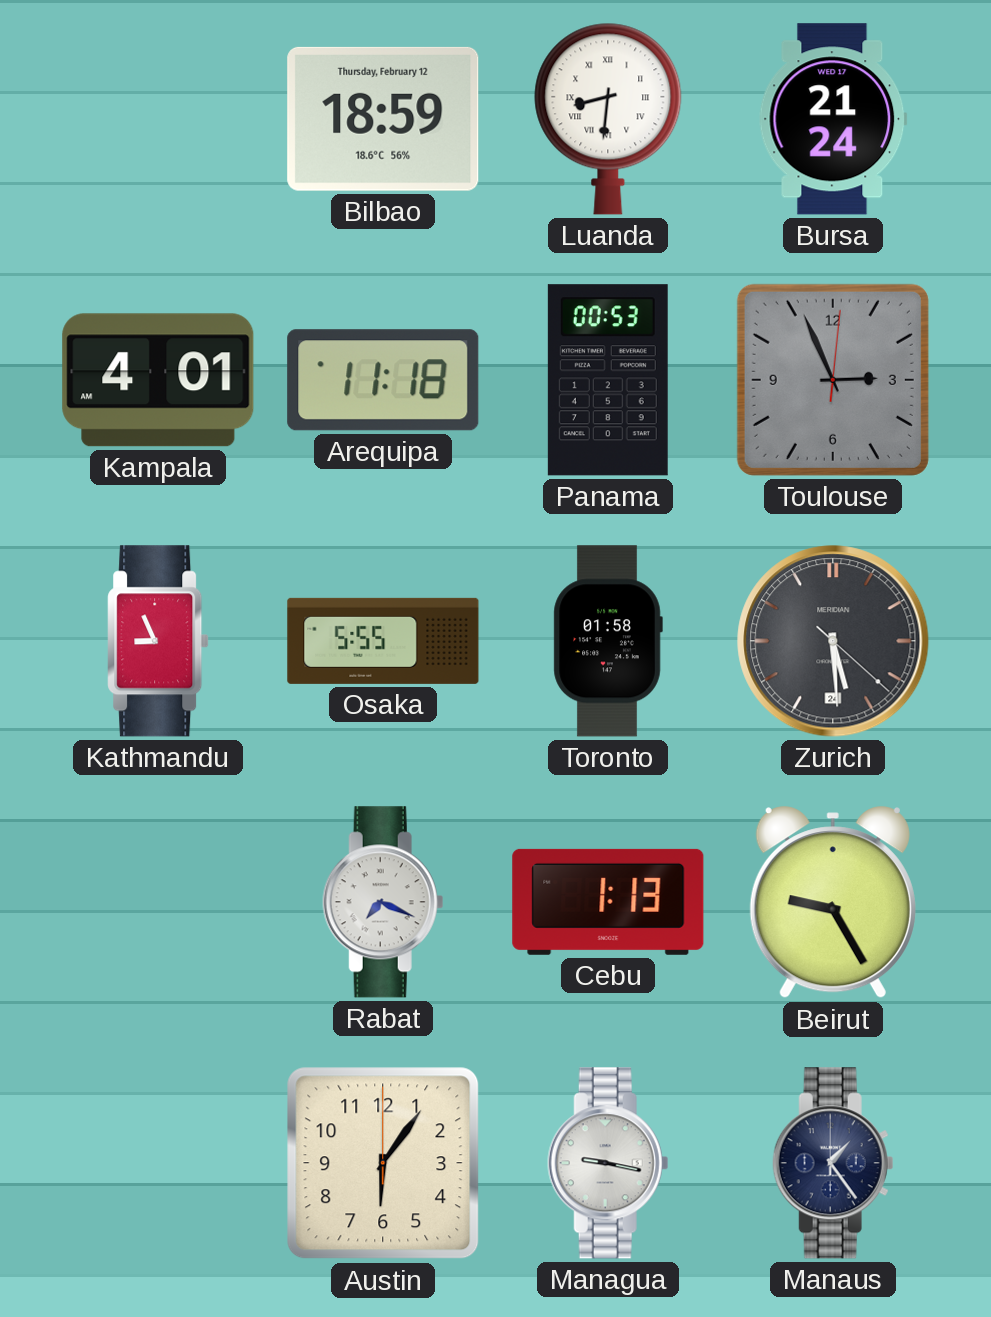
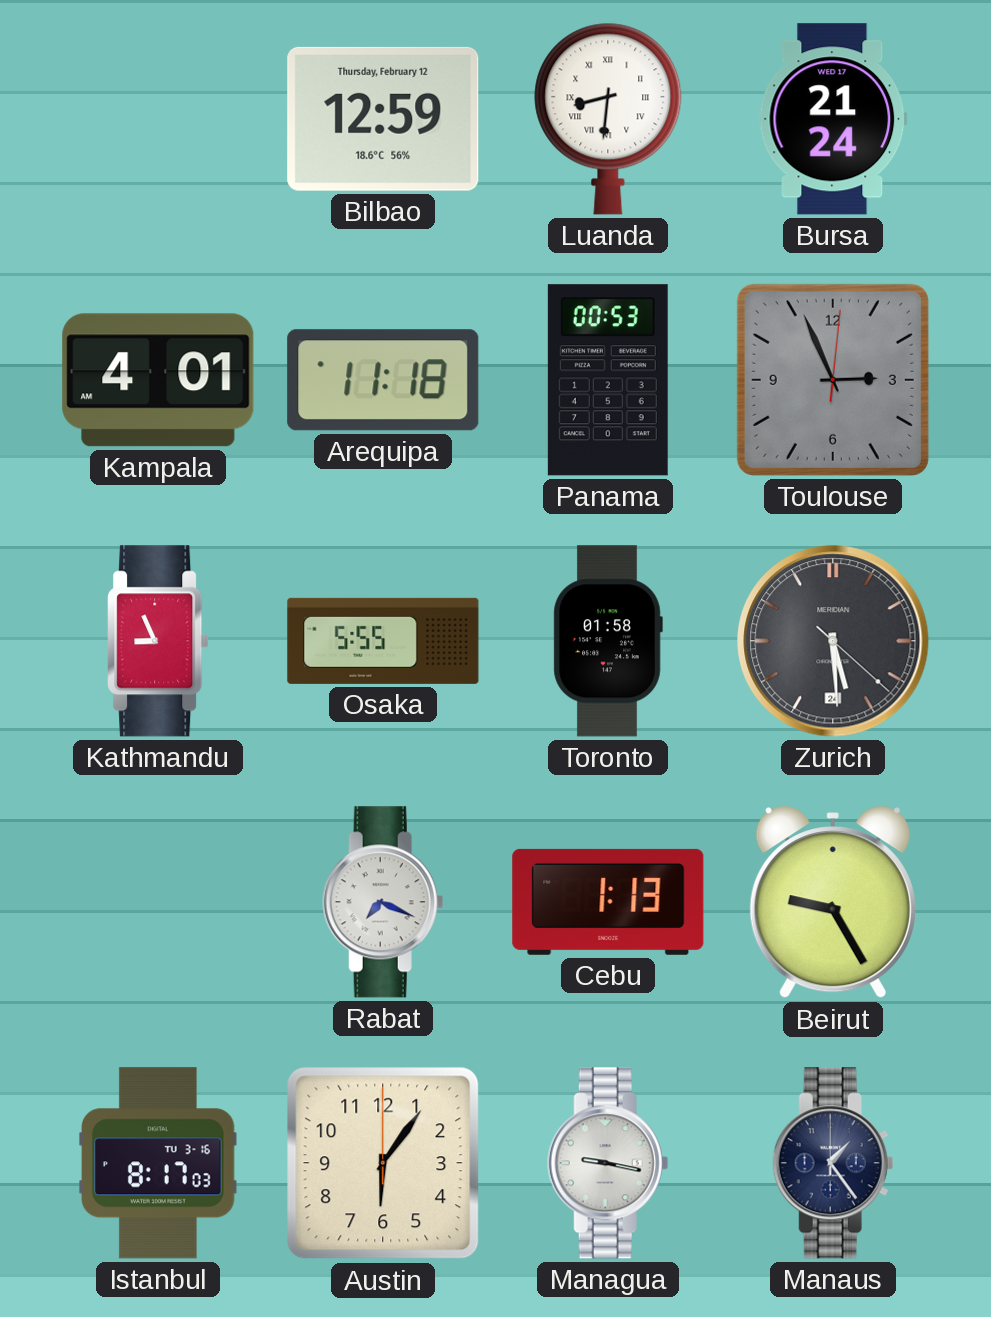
Bilbao: 18:59 -> 12:59
Istanbul: none -> 8:17
